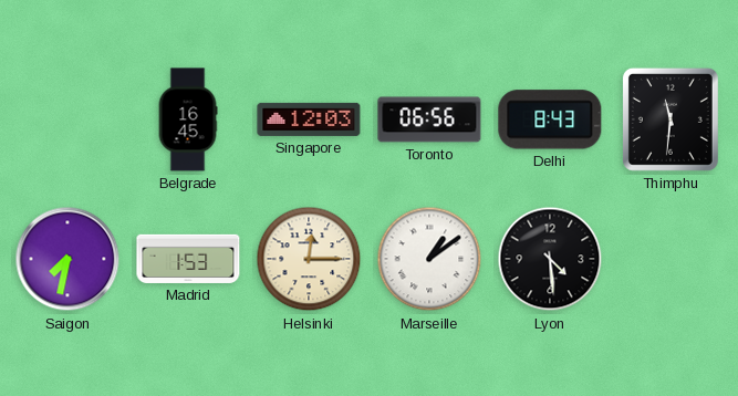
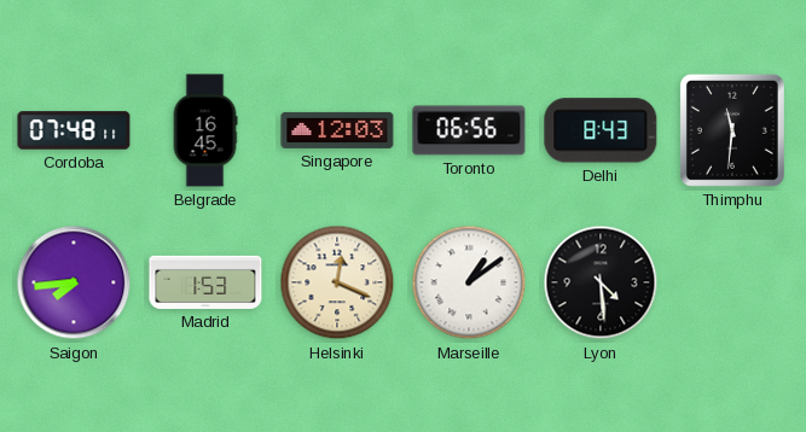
Cordoba: none -> 07:48
Saigon: 7:32 -> 7:44
Helsinki: 12:15 -> 12:19
